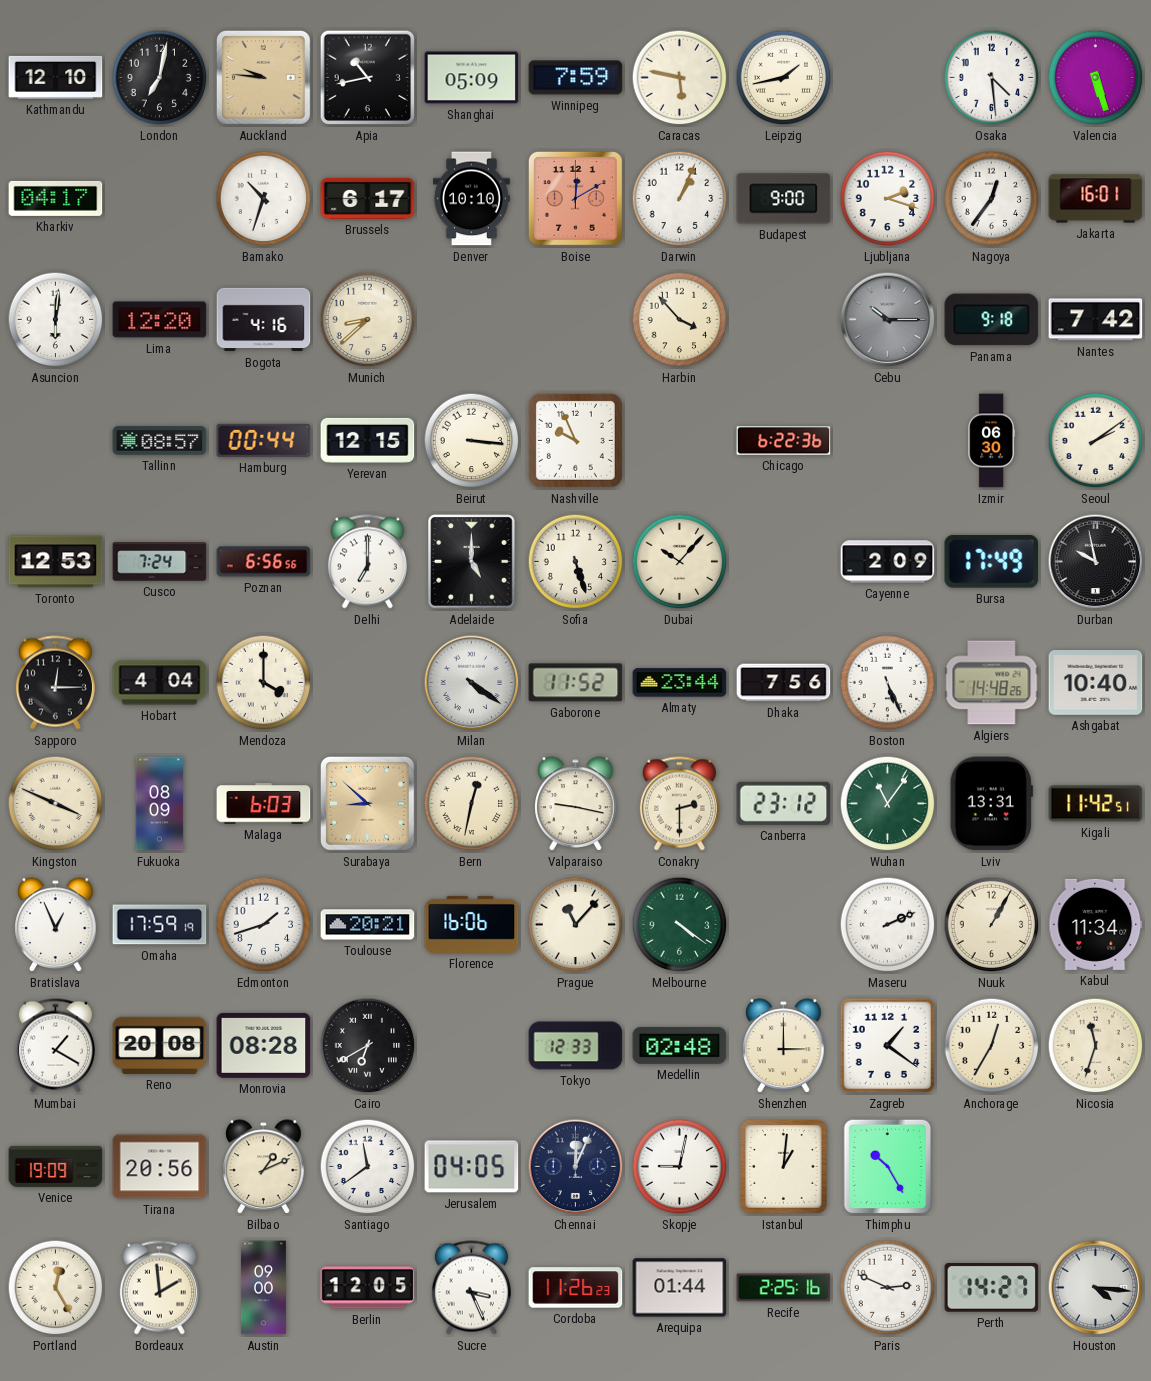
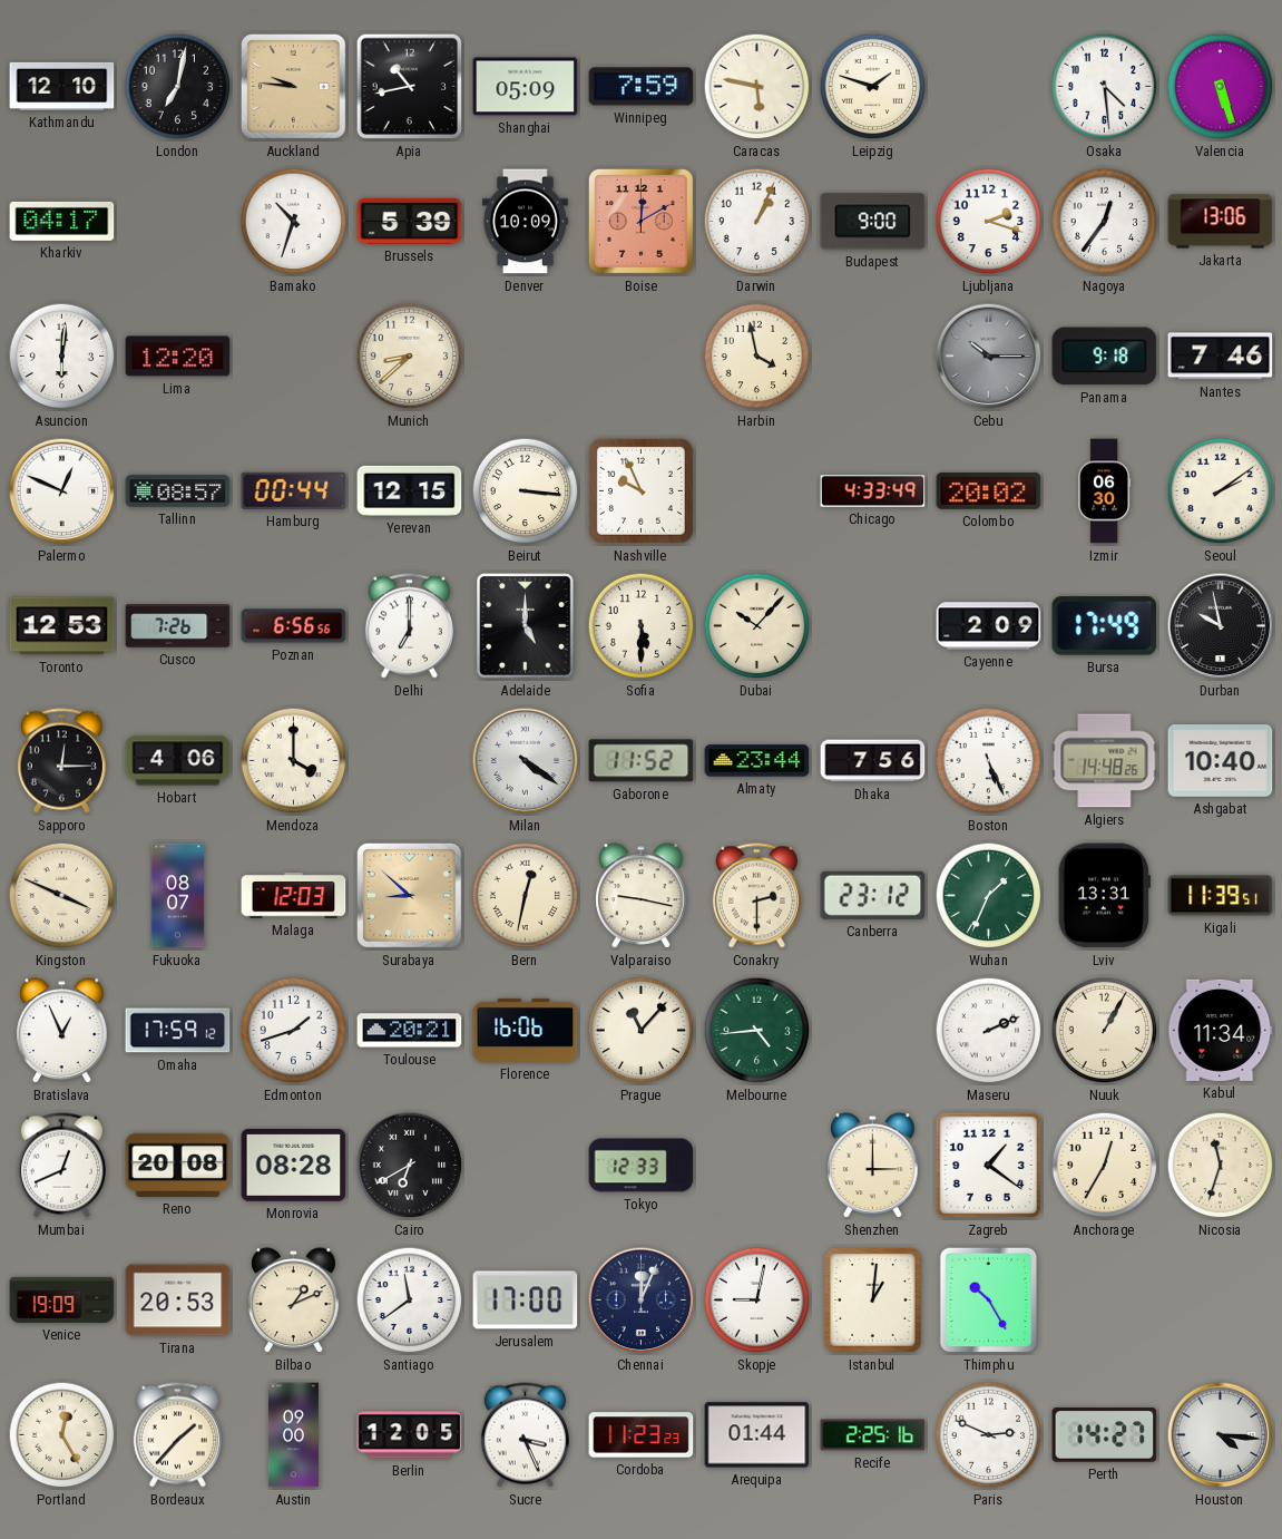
Leipzig: 1:43 -> 1:48
Brussels: 6:17 -> 5:39
Denver: 10:10 -> 10:09
Jakarta: 16:01 -> 13:06
Bogota: 4:16 -> none
Harbin: 3:53 -> 3:58
Nantes: 7:42 -> 7:46
Palermo: none -> 12:49
Chicago: 6:22 -> 4:33
Colombo: none -> 20:02
Cusco: 7:24 -> 7:26
Sofia: 5:27 -> 5:30
Hobart: 4:04 -> 4:06
Fukuoka: 08:09 -> 08:07
Malaga: 6:03 -> 12:03
Wuhan: 11:06 -> 1:34
Kigali: 11:42 -> 11:39
Omaha: 17:59:19 -> 17:59:12
Melbourne: 4:21 -> 4:44
Mumbai: 1:20 -> 12:41
Medellin: 02:48 -> none
Tirana: 20:56 -> 20:53
Jerusalem: 04:05 -> 17:00
Bordeaux: 1:59 -> 1:37
Cordoba: 11:26 -> 11:23
